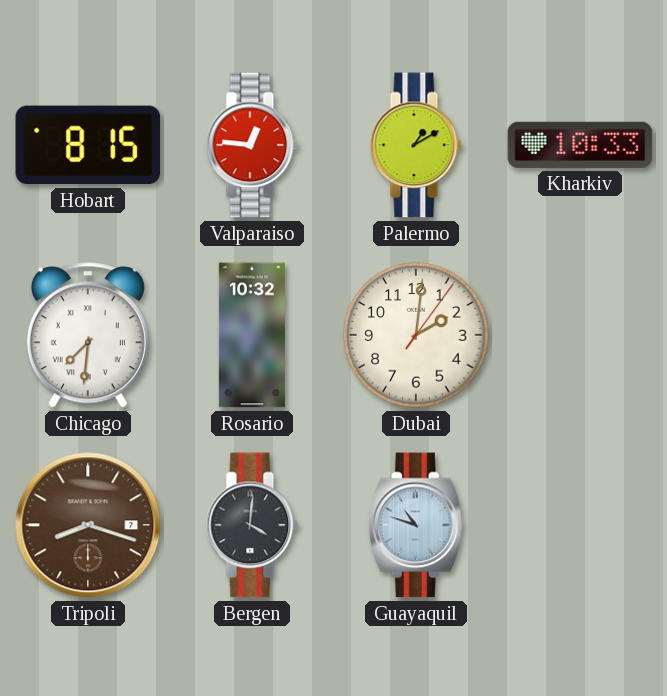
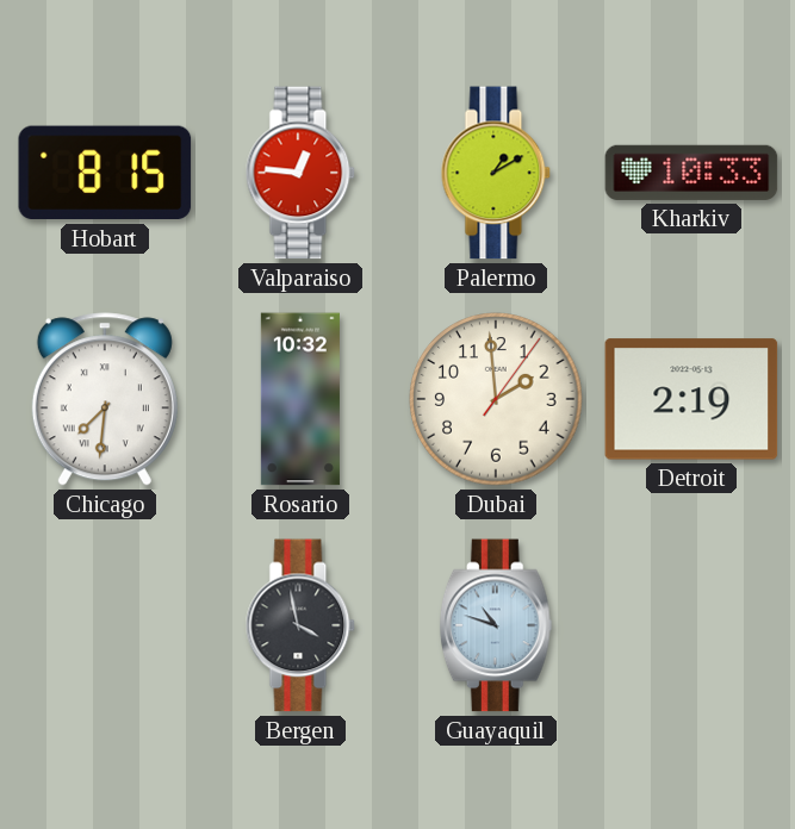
Dubai: 2:01 -> 1:59
Detroit: none -> 2:19
Tripoli: 8:18 -> none
Bergen: 4:01 -> 3:58
